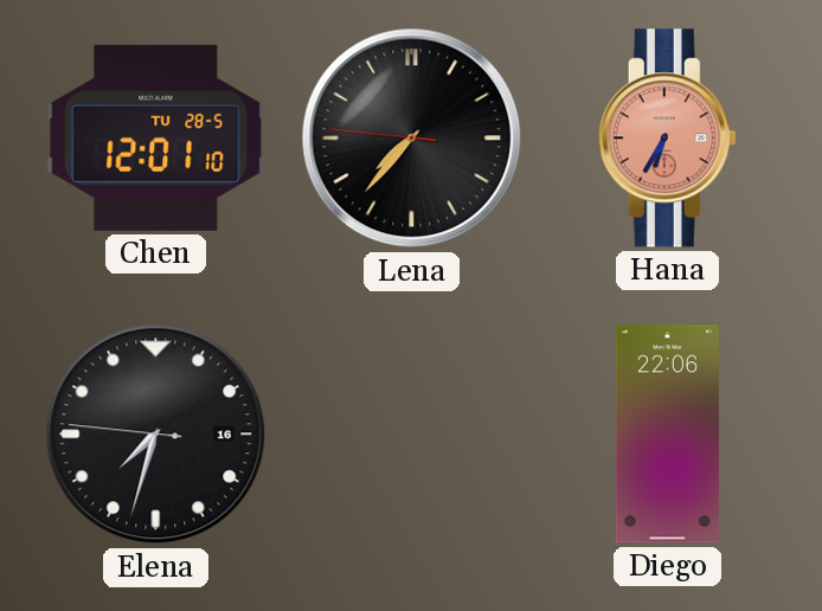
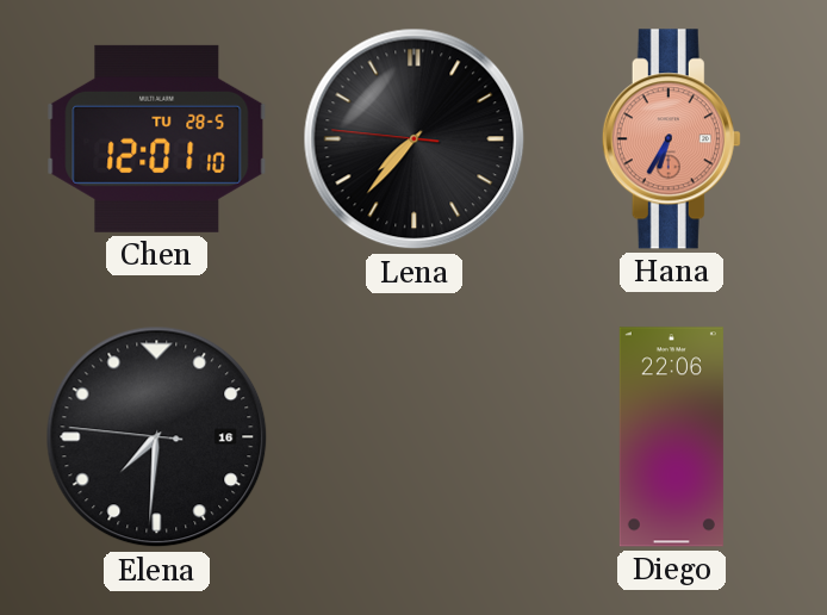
Elena: 7:32 -> 7:30
